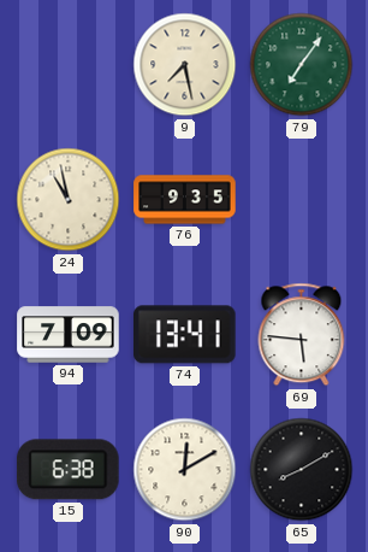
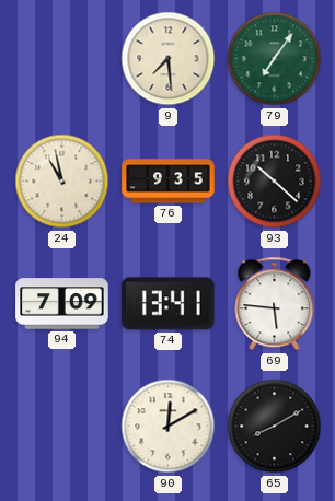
9: 7:28 -> 7:29
93: none -> 10:22
15: 6:38 -> none
